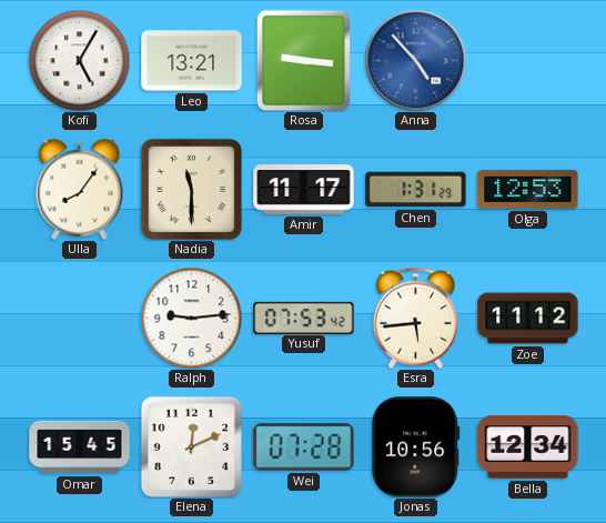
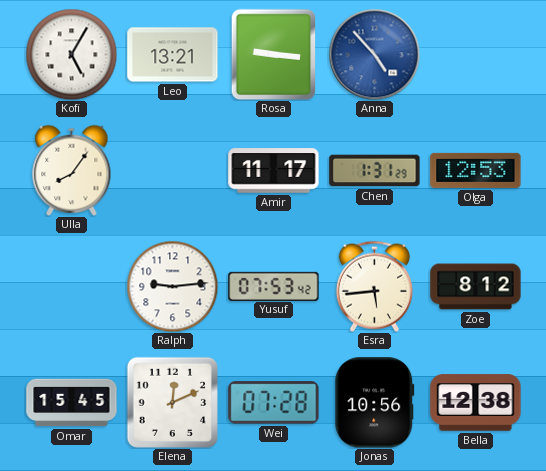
Nadia: 11:30 -> none
Zoe: 11:12 -> 8:12
Bella: 12:34 -> 12:38
